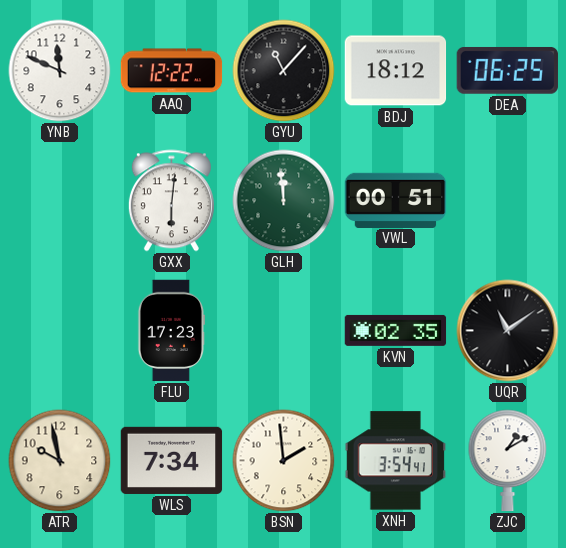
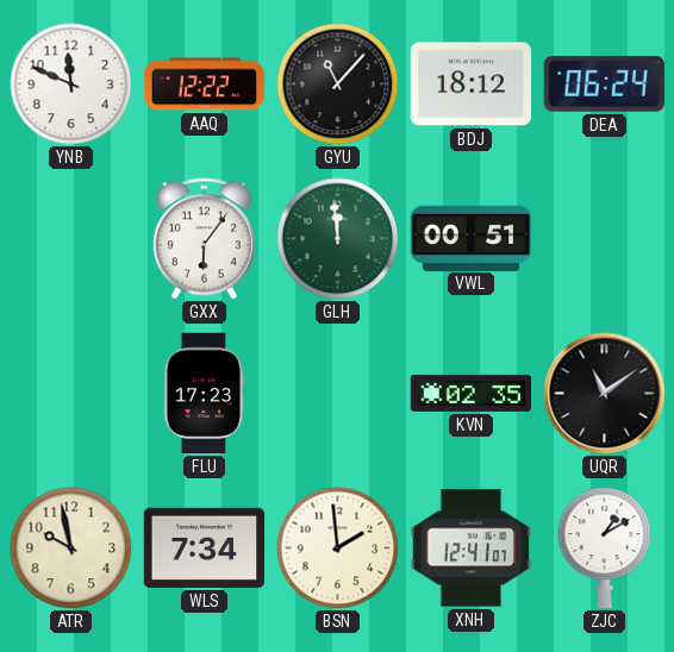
DEA: 06:25 -> 06:24
GXX: 6:01 -> 6:06
XNH: 3:54 -> 12:41
